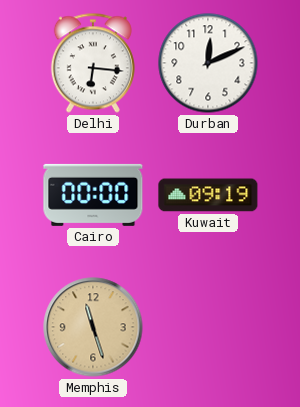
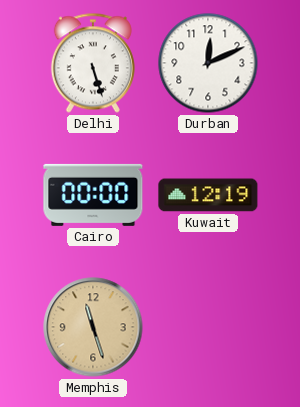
Delhi: 6:16 -> 5:27
Kuwait: 09:19 -> 12:19
